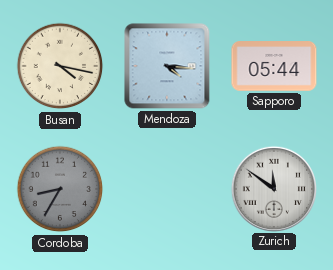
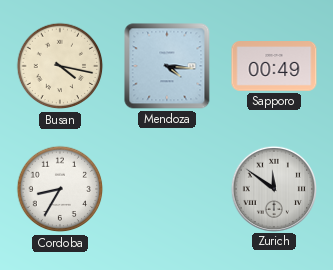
Sapporo: 05:44 -> 00:49
Cordoba dial: grey -> white
